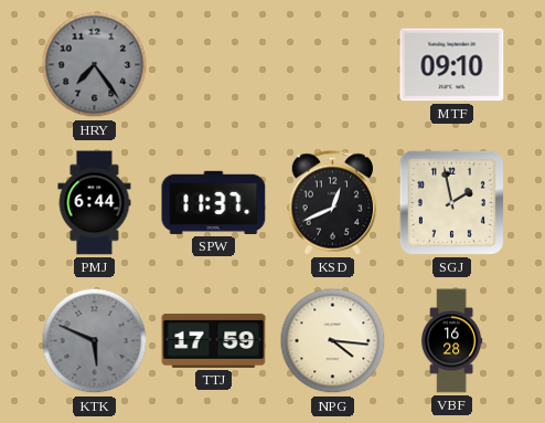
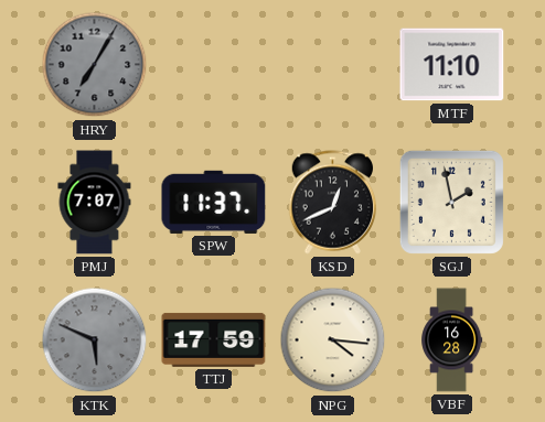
HRY: 7:24 -> 7:05
MTF: 09:10 -> 11:10
PMJ: 6:44 -> 7:07
